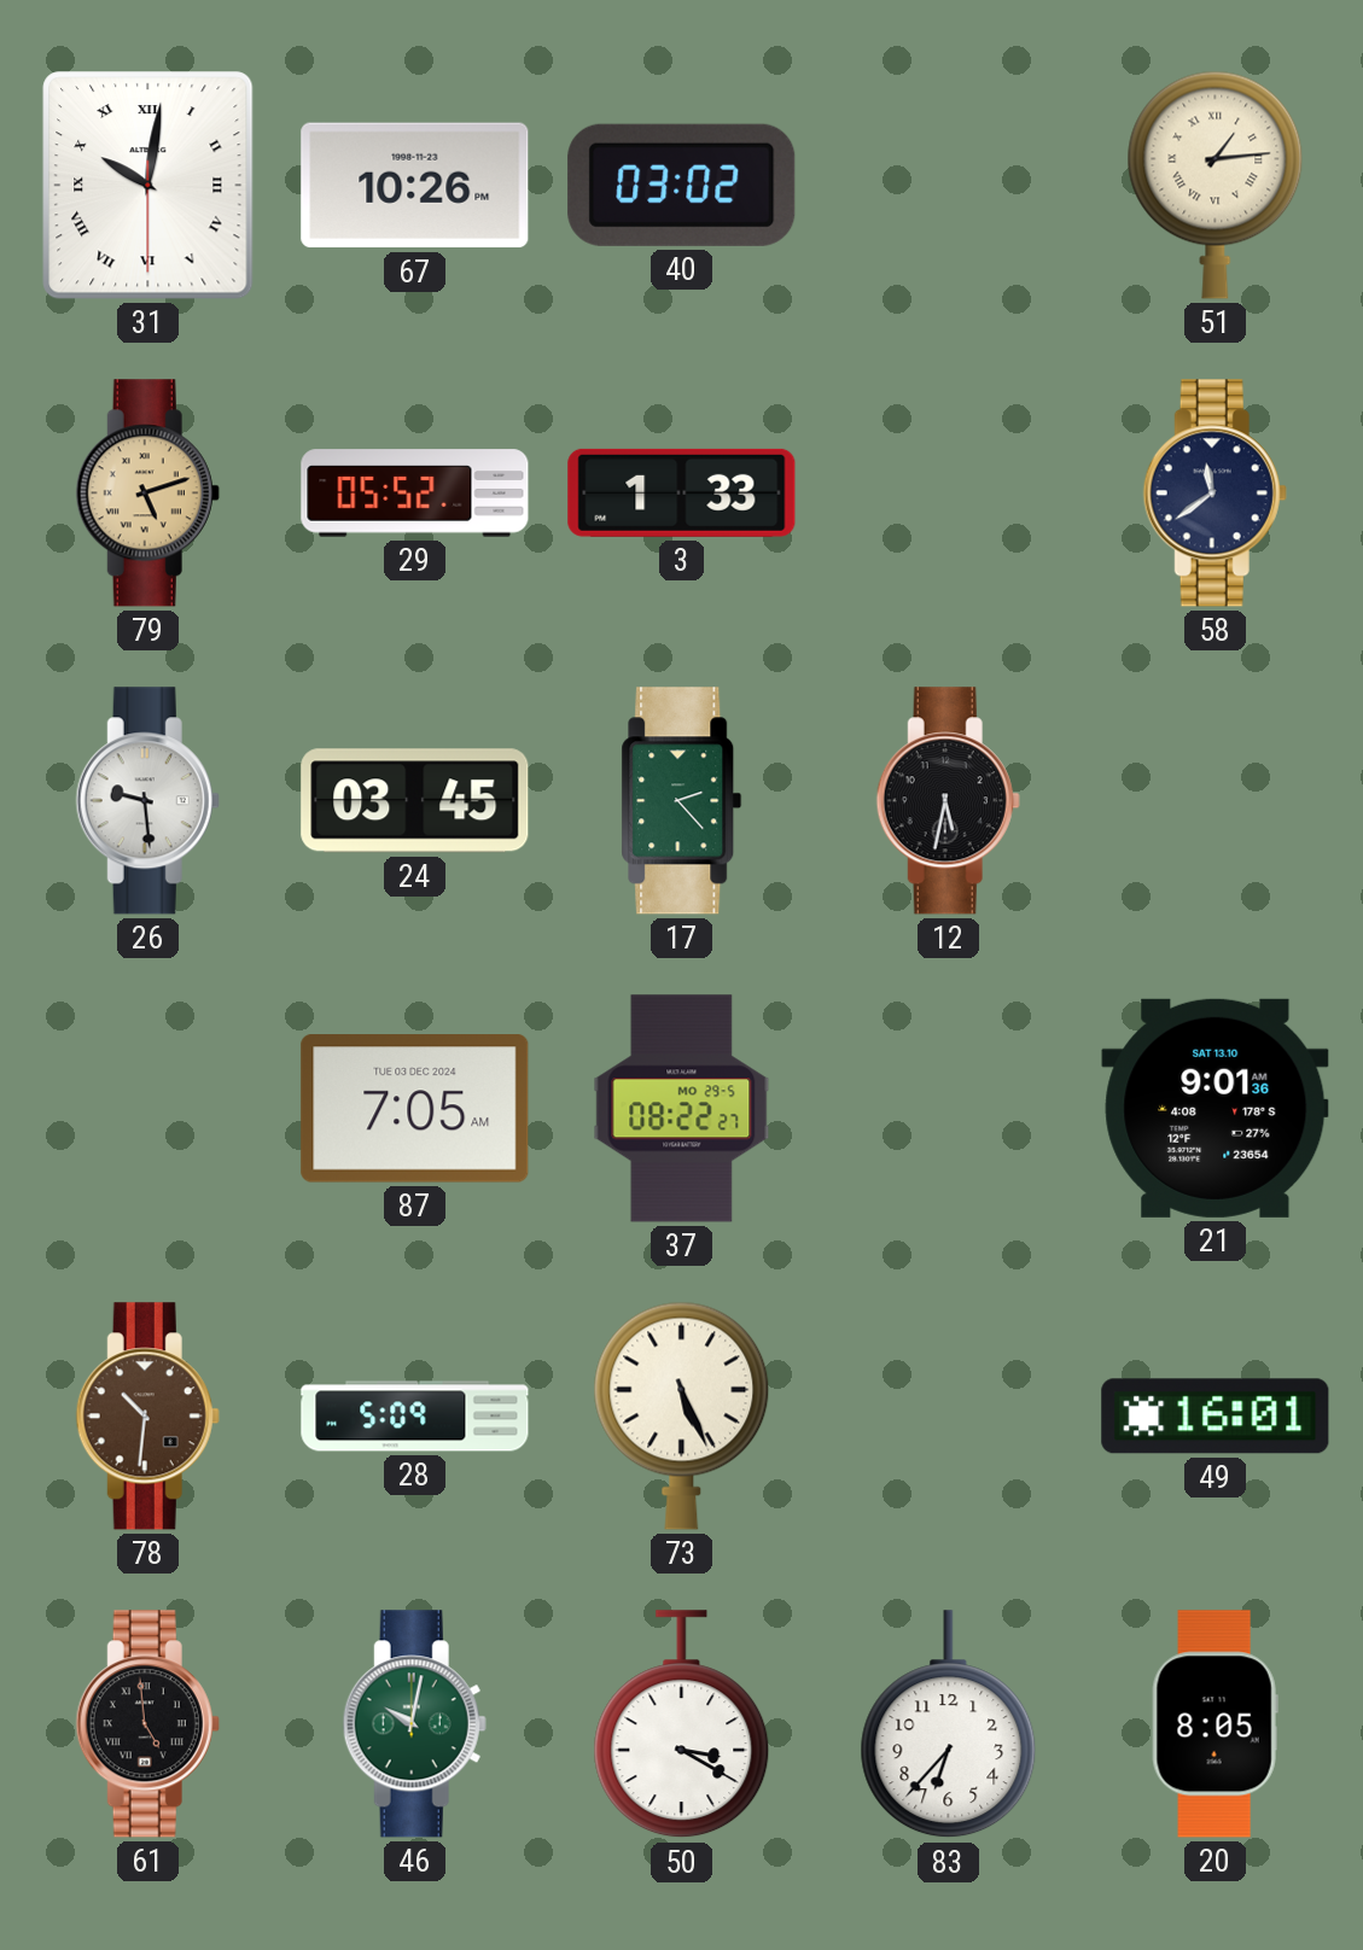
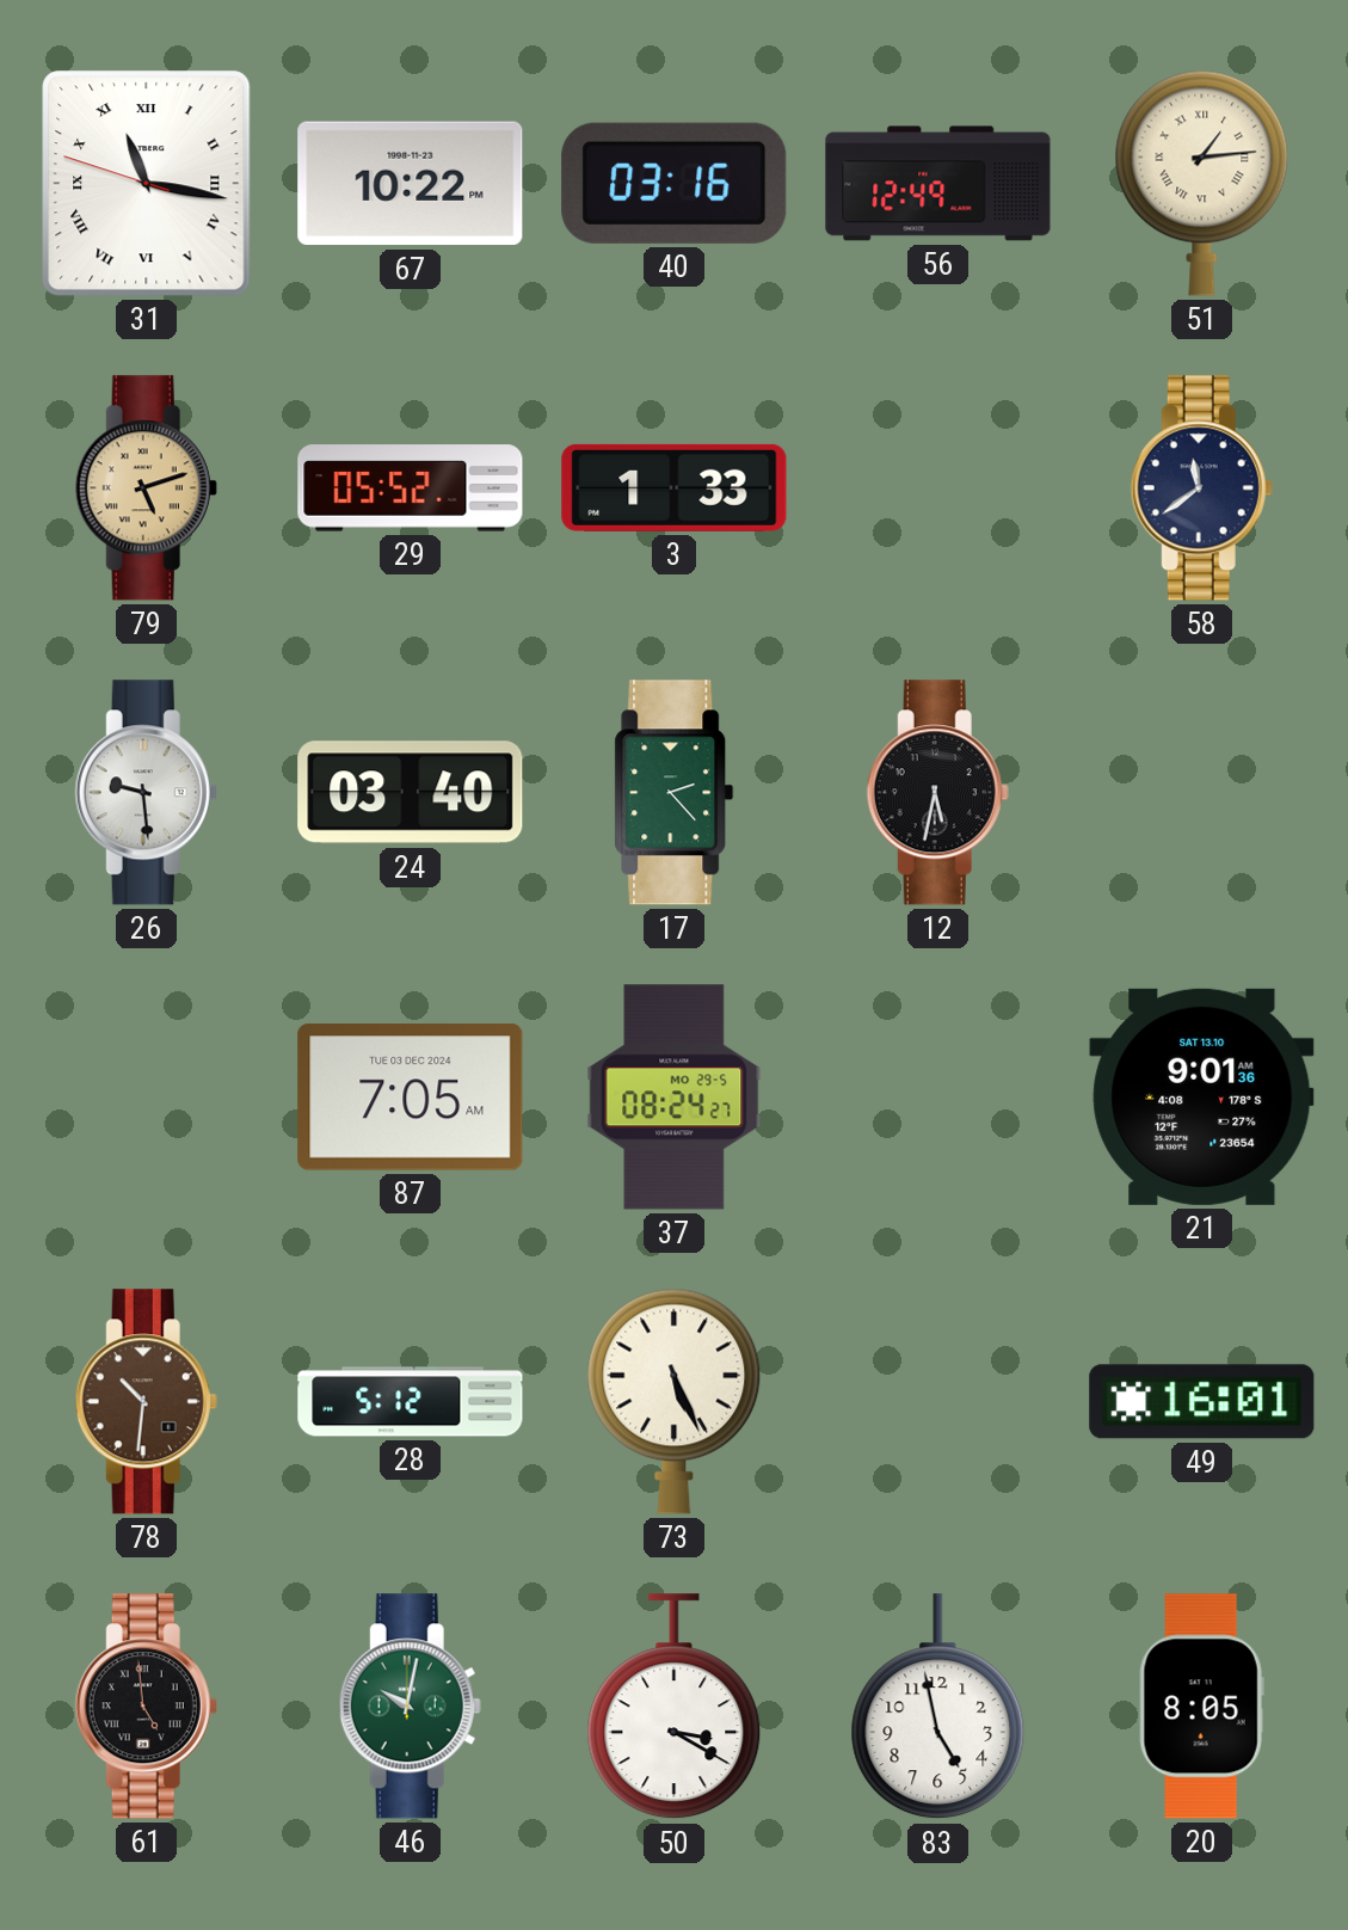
31: 10:01 -> 11:16
67: 10:26 -> 10:22
40: 03:02 -> 03:16
56: none -> 12:49
24: 03:45 -> 03:40
37: 08:22 -> 08:24
28: 5:09 -> 5:12
83: 6:37 -> 4:58
